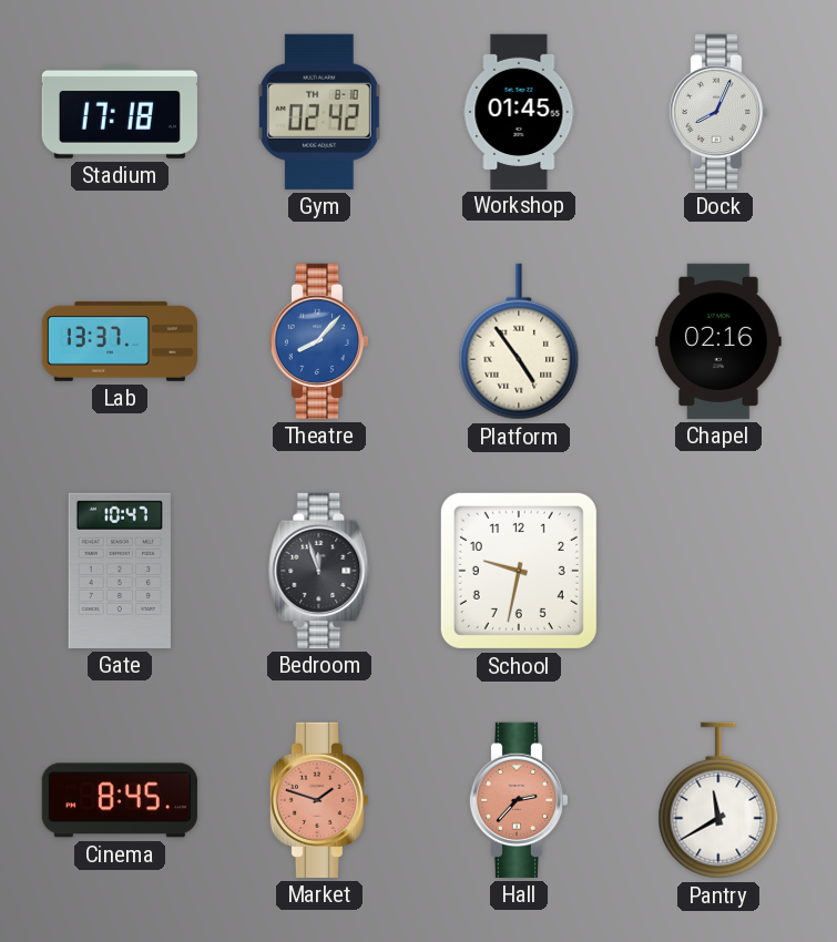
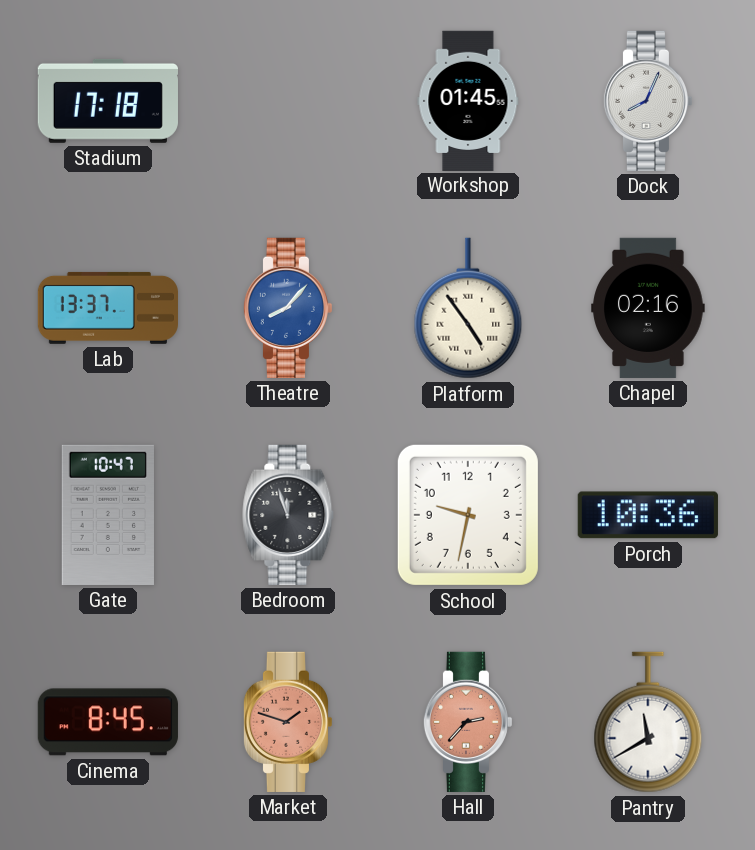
Gym: 02:42 -> none
Porch: none -> 10:36
